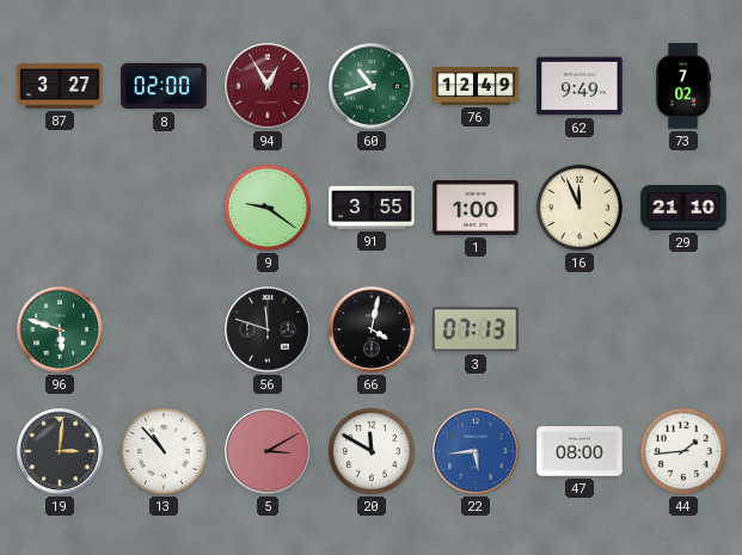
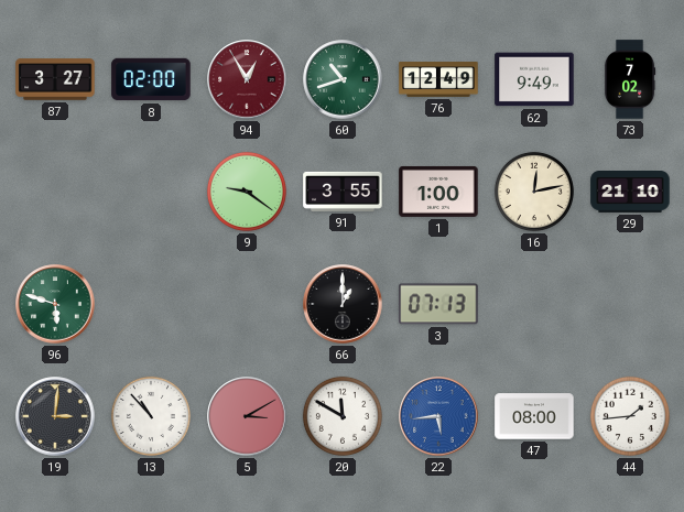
16: 11:56 -> 12:13
56: 11:48 -> none
66: 4:02 -> 1:00
